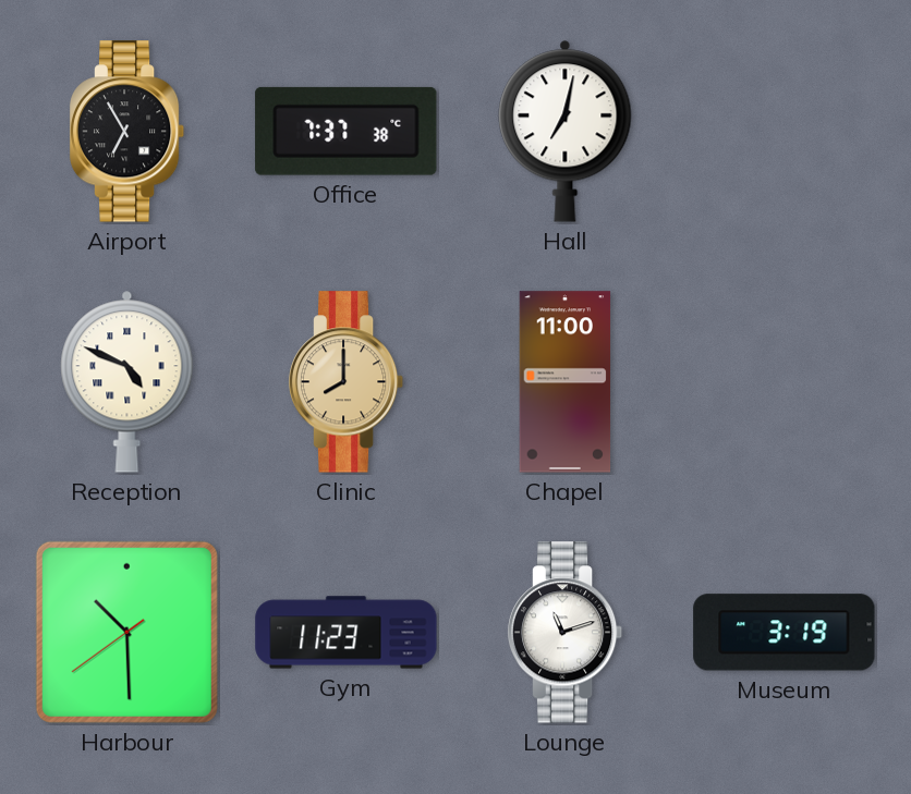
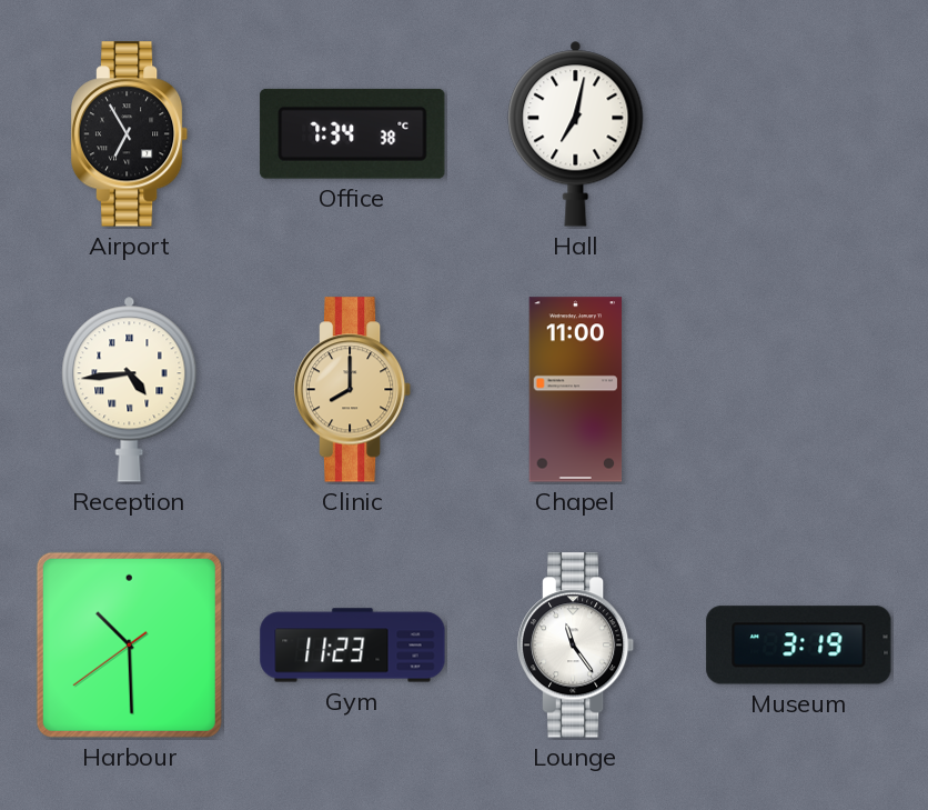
Office: 7:37 -> 7:34
Reception: 4:49 -> 4:44
Lounge: 11:12 -> 11:24
